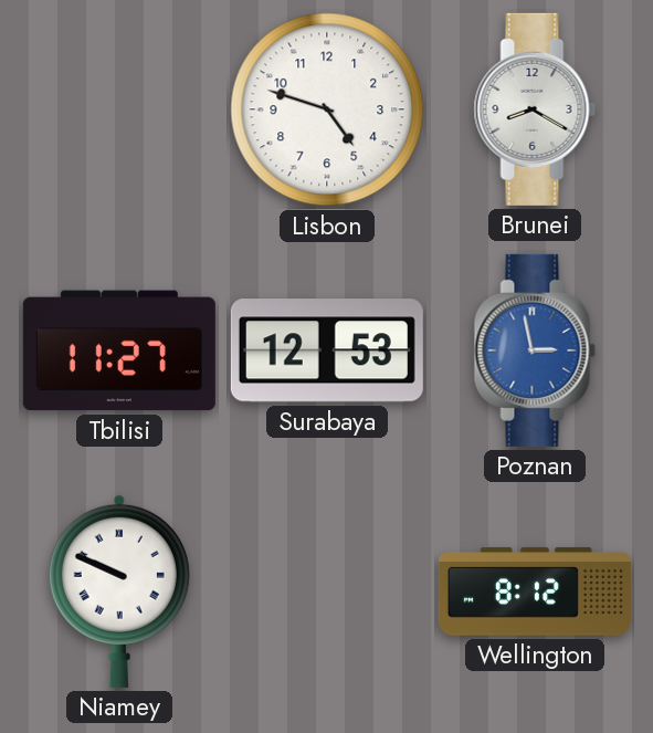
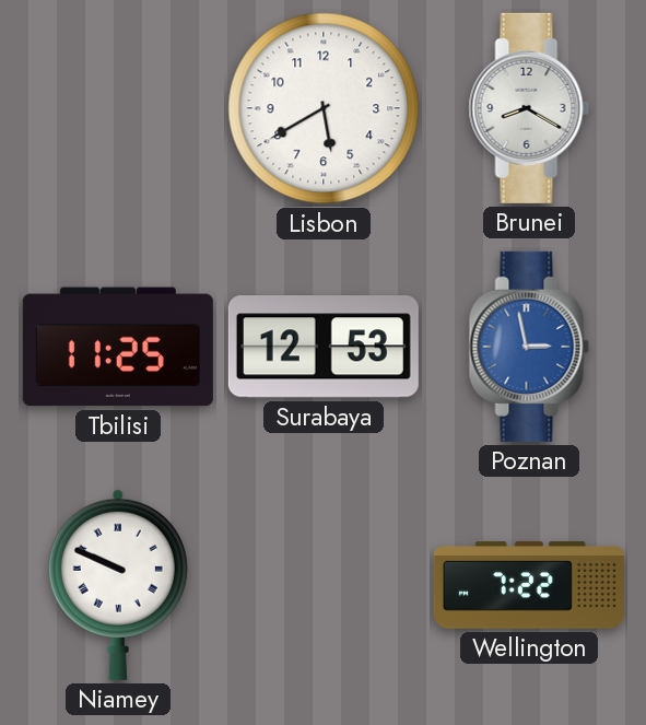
Lisbon: 4:48 -> 5:40
Tbilisi: 11:27 -> 11:25
Wellington: 8:12 -> 7:22
